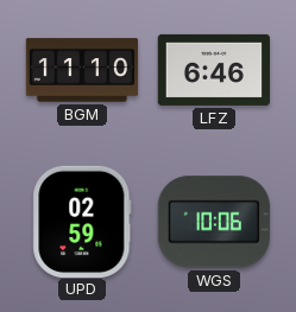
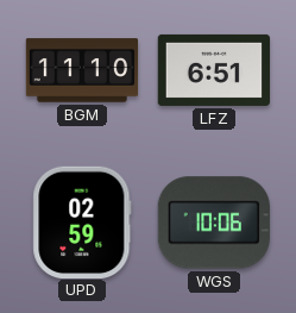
LFZ: 6:46 -> 6:51
